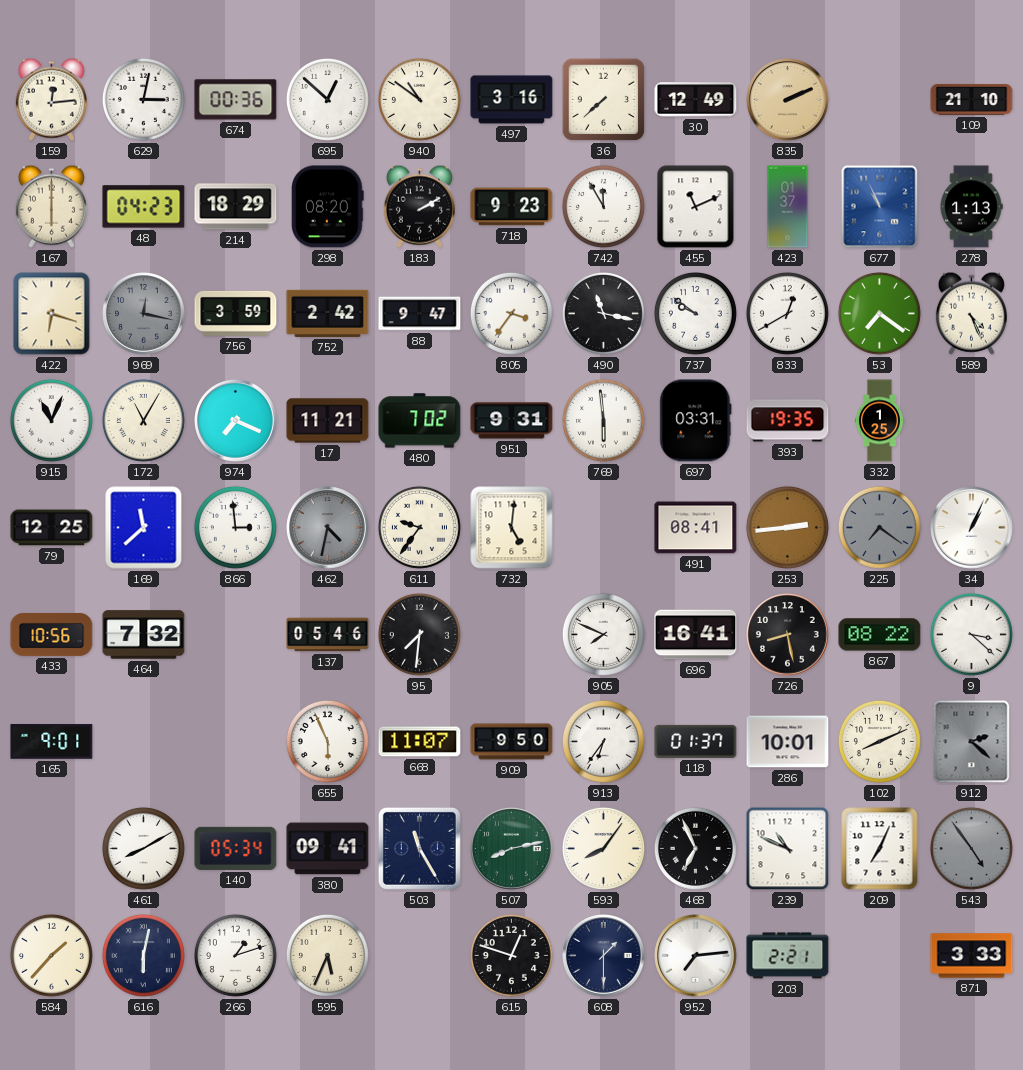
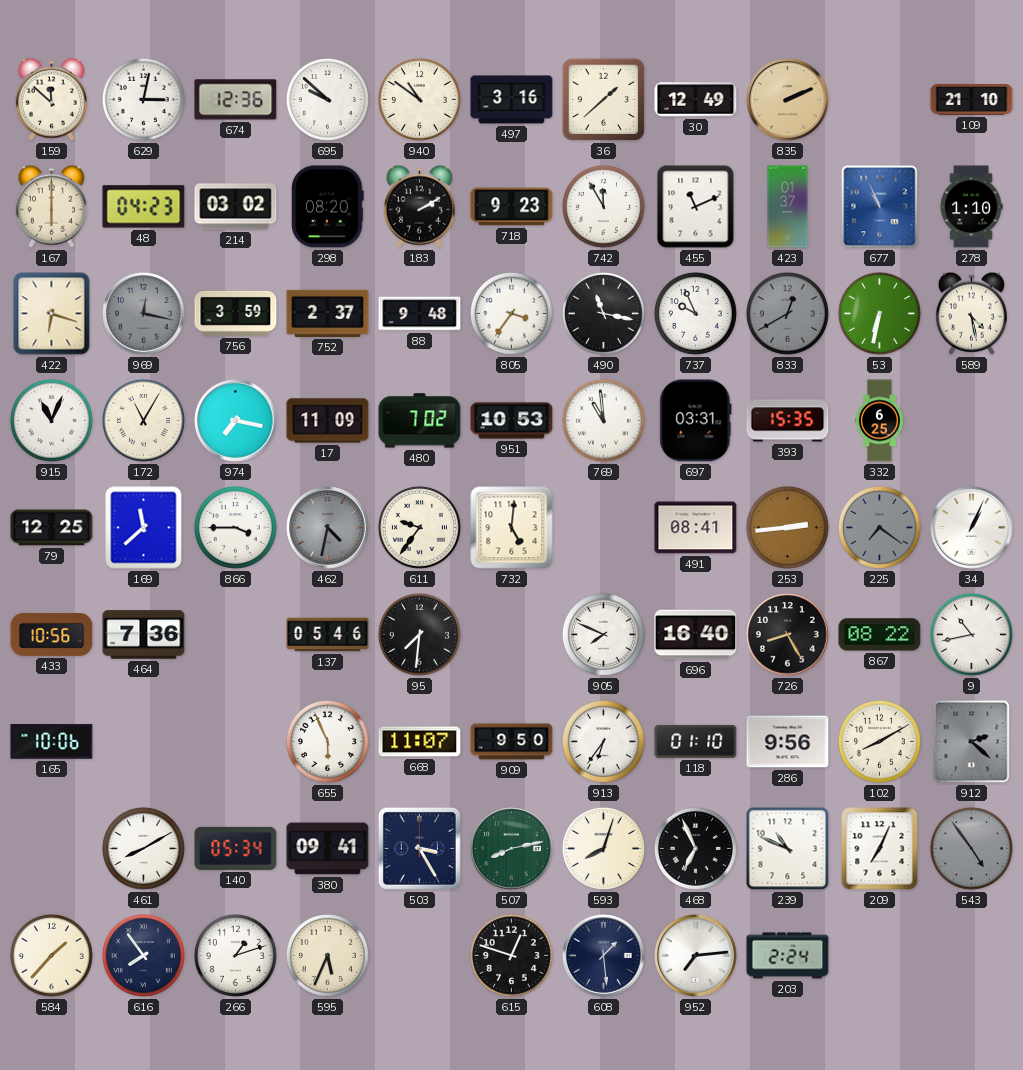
159: 12:14 -> 11:52
674: 00:36 -> 12:36
695: 12:52 -> 9:52
36: 7:38 -> 1:38
214: 18:29 -> 03:02
278: 1:13 -> 1:10
752: 2:42 -> 2:37
88: 9:47 -> 9:48
737: 9:51 -> 9:56
833 dial: white -> grey
53: 7:21 -> 6:32
589: 4:26 -> 4:28
974: 7:19 -> 7:17
17: 11:21 -> 11:09
951: 9:31 -> 10:53
769: 5:59 -> 10:59
393: 19:35 -> 15:35
332: 1:25 -> 6:25
866: 2:59 -> 3:45
464: 7:32 -> 7:36
696: 16:41 -> 16:40
726: 8:28 -> 8:25
9: 3:22 -> 10:43
165: 9:01 -> 10:06
118: 01:37 -> 01:10
286: 10:01 -> 9:56
102: 8:11 -> 8:10
503: 11:25 -> 3:25
593: 8:06 -> 8:03
616: 6:02 -> 7:54
608: 1:30 -> 1:29
203: 2:21 -> 2:24
871: 3:33 -> none
